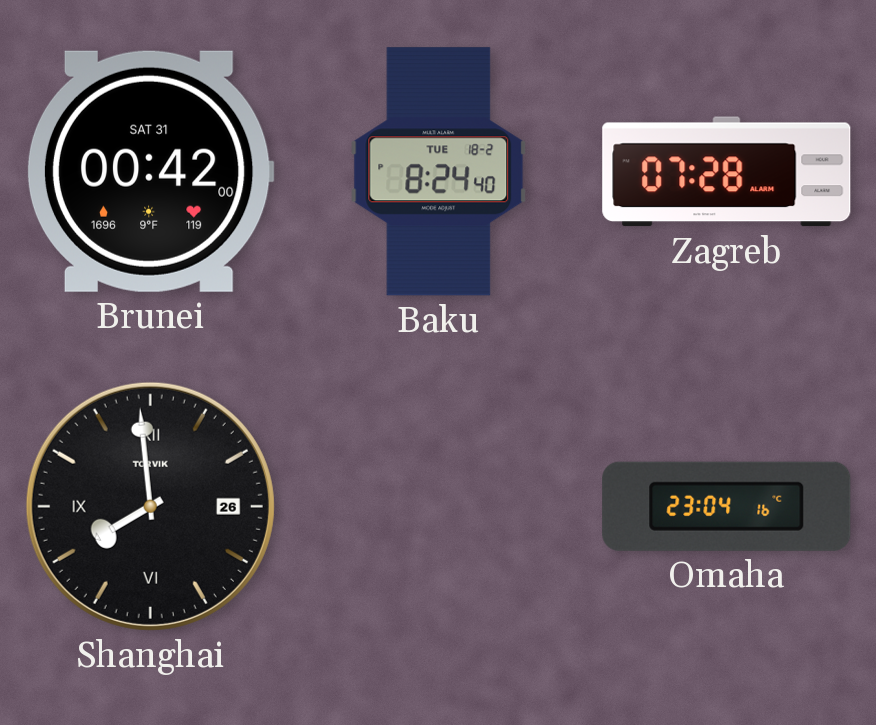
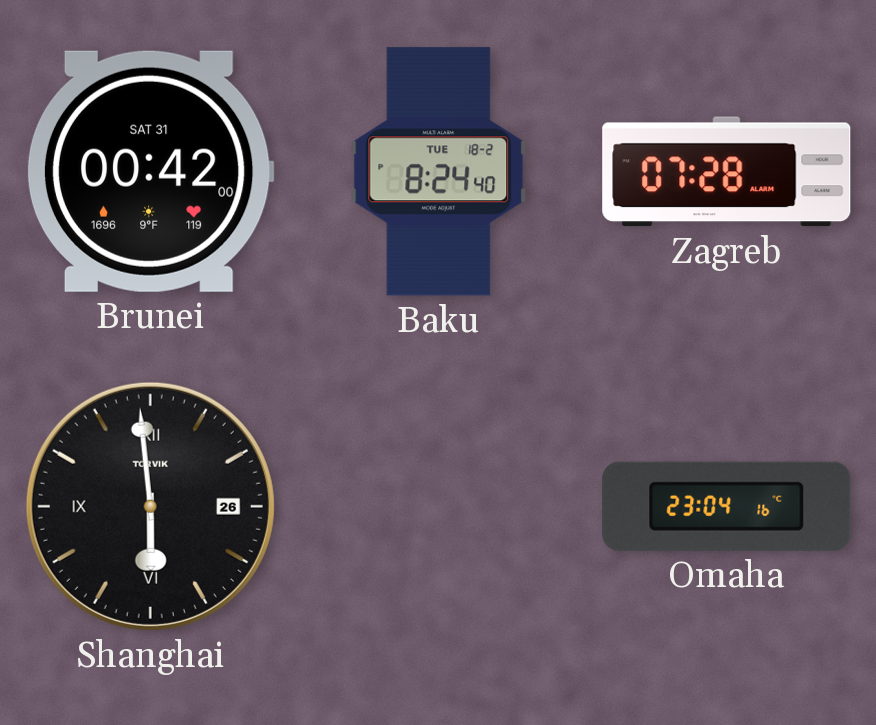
Shanghai: 7:59 -> 5:59
